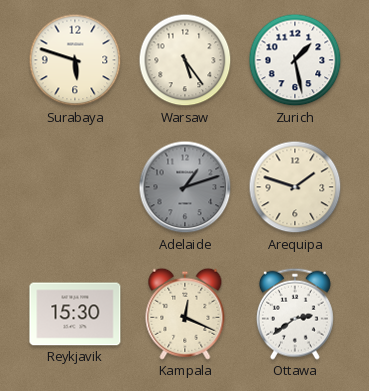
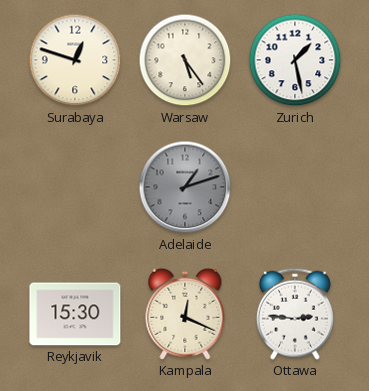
Surabaya: 5:48 -> 12:48
Arequipa: 1:48 -> none
Ottawa: 2:39 -> 2:46
